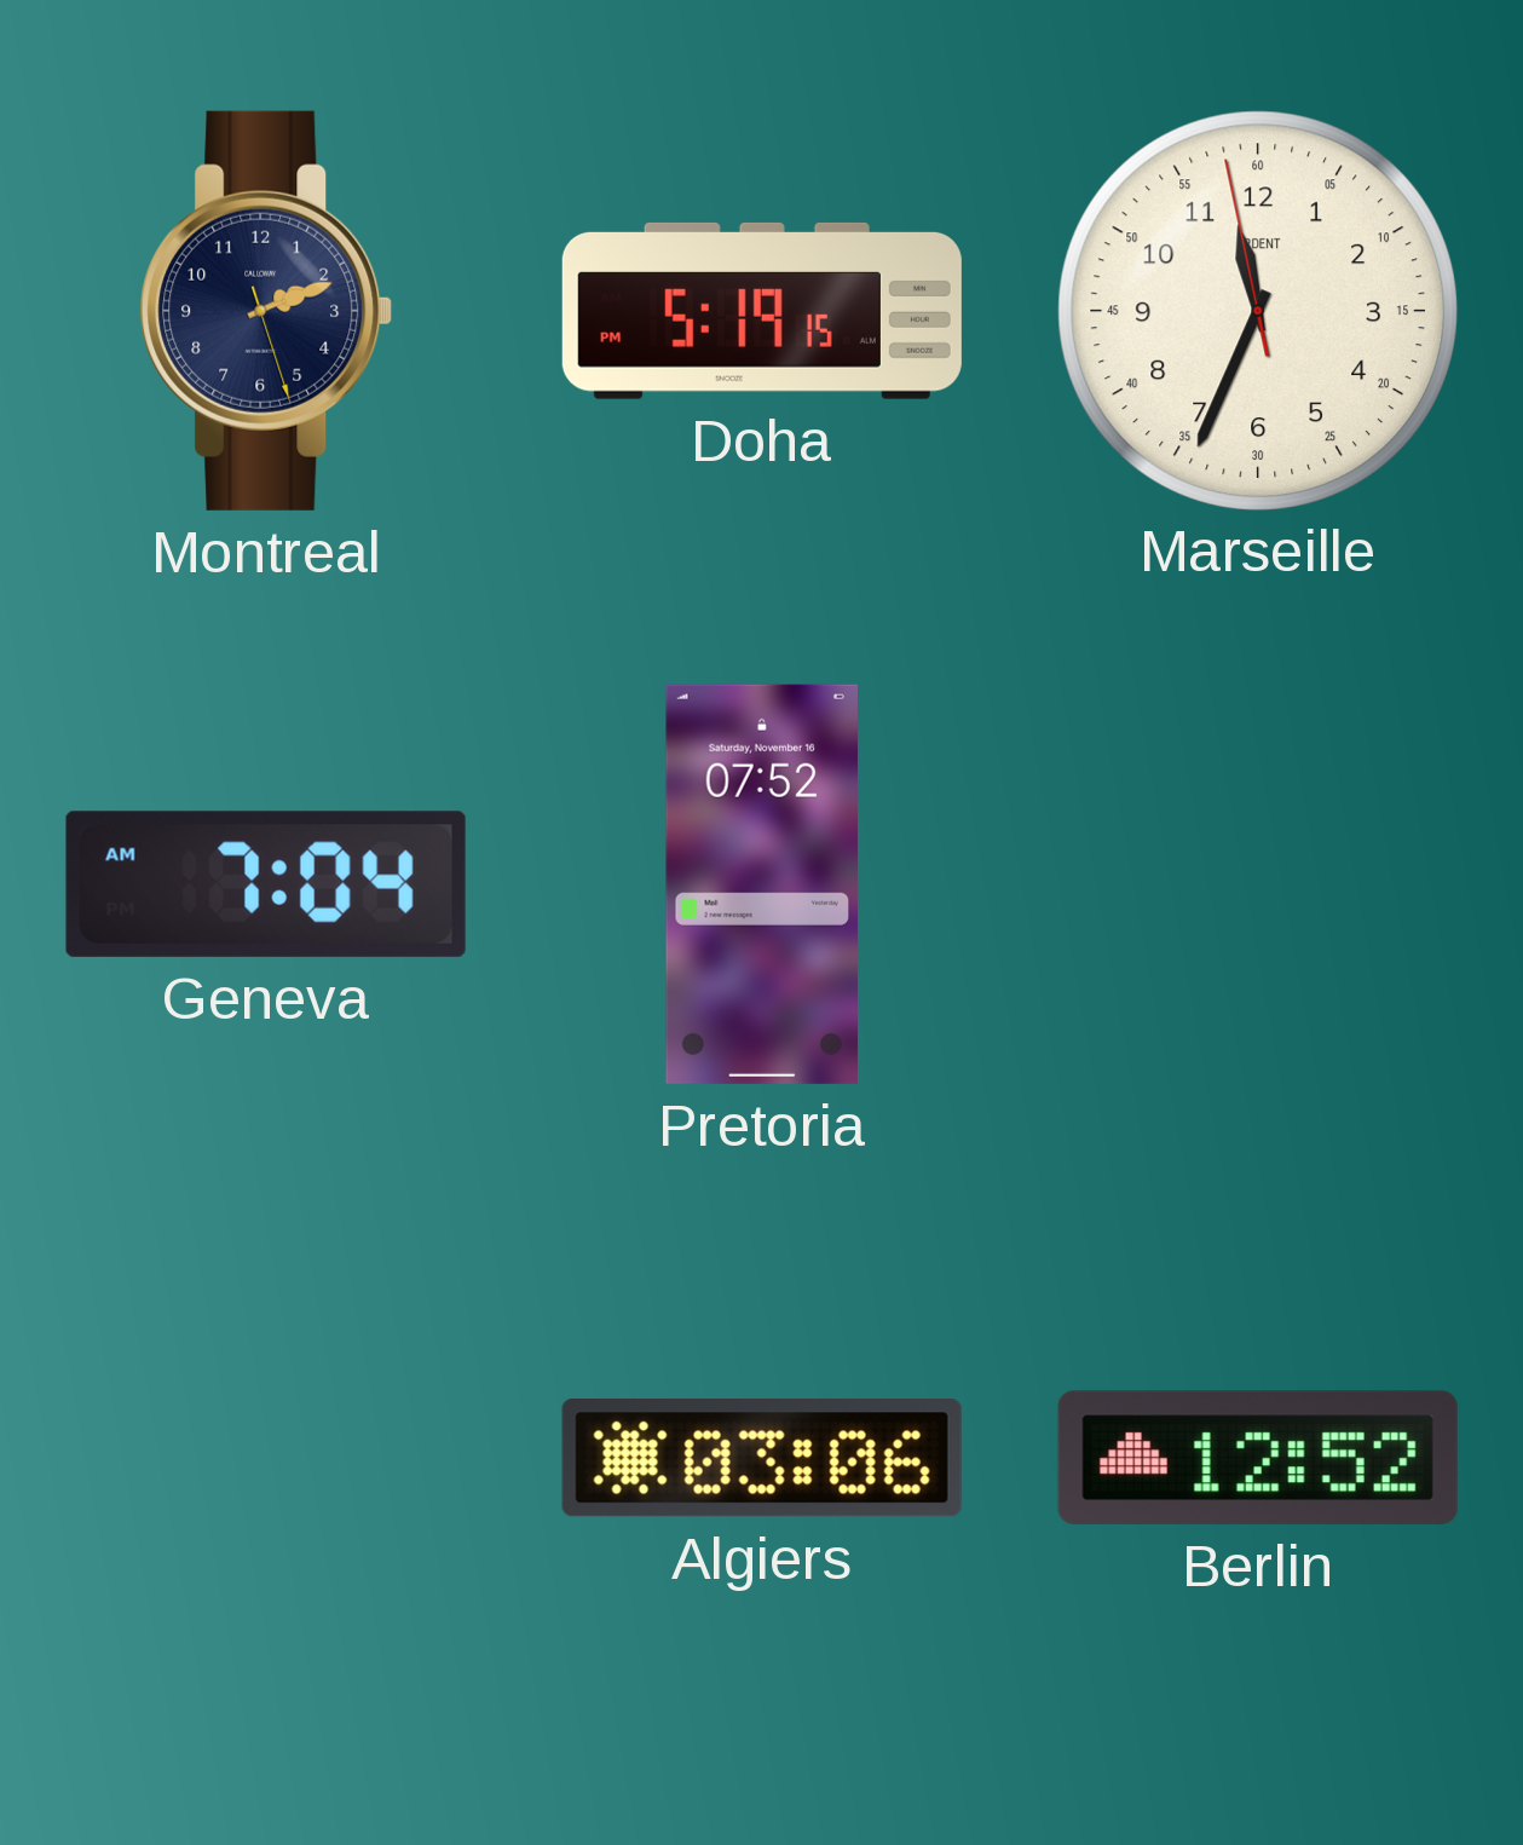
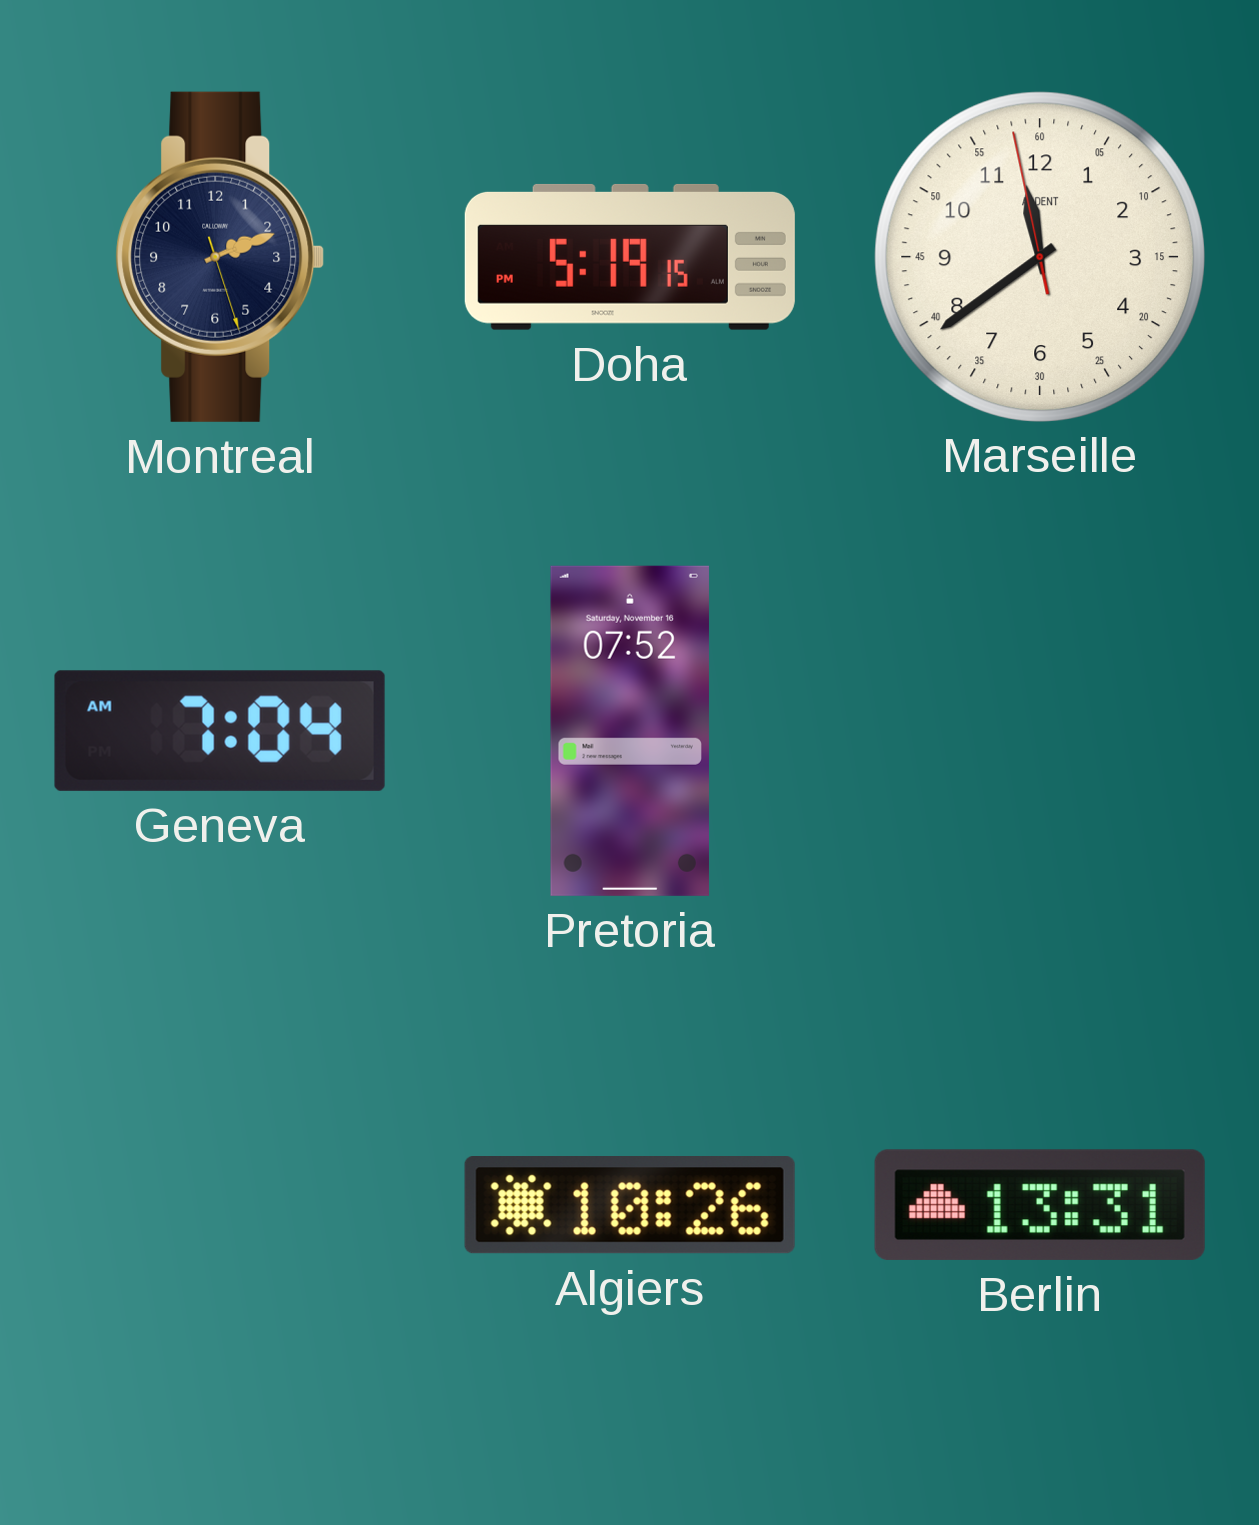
Marseille: 11:33 -> 11:38
Algiers: 03:06 -> 10:26
Berlin: 12:52 -> 13:31
